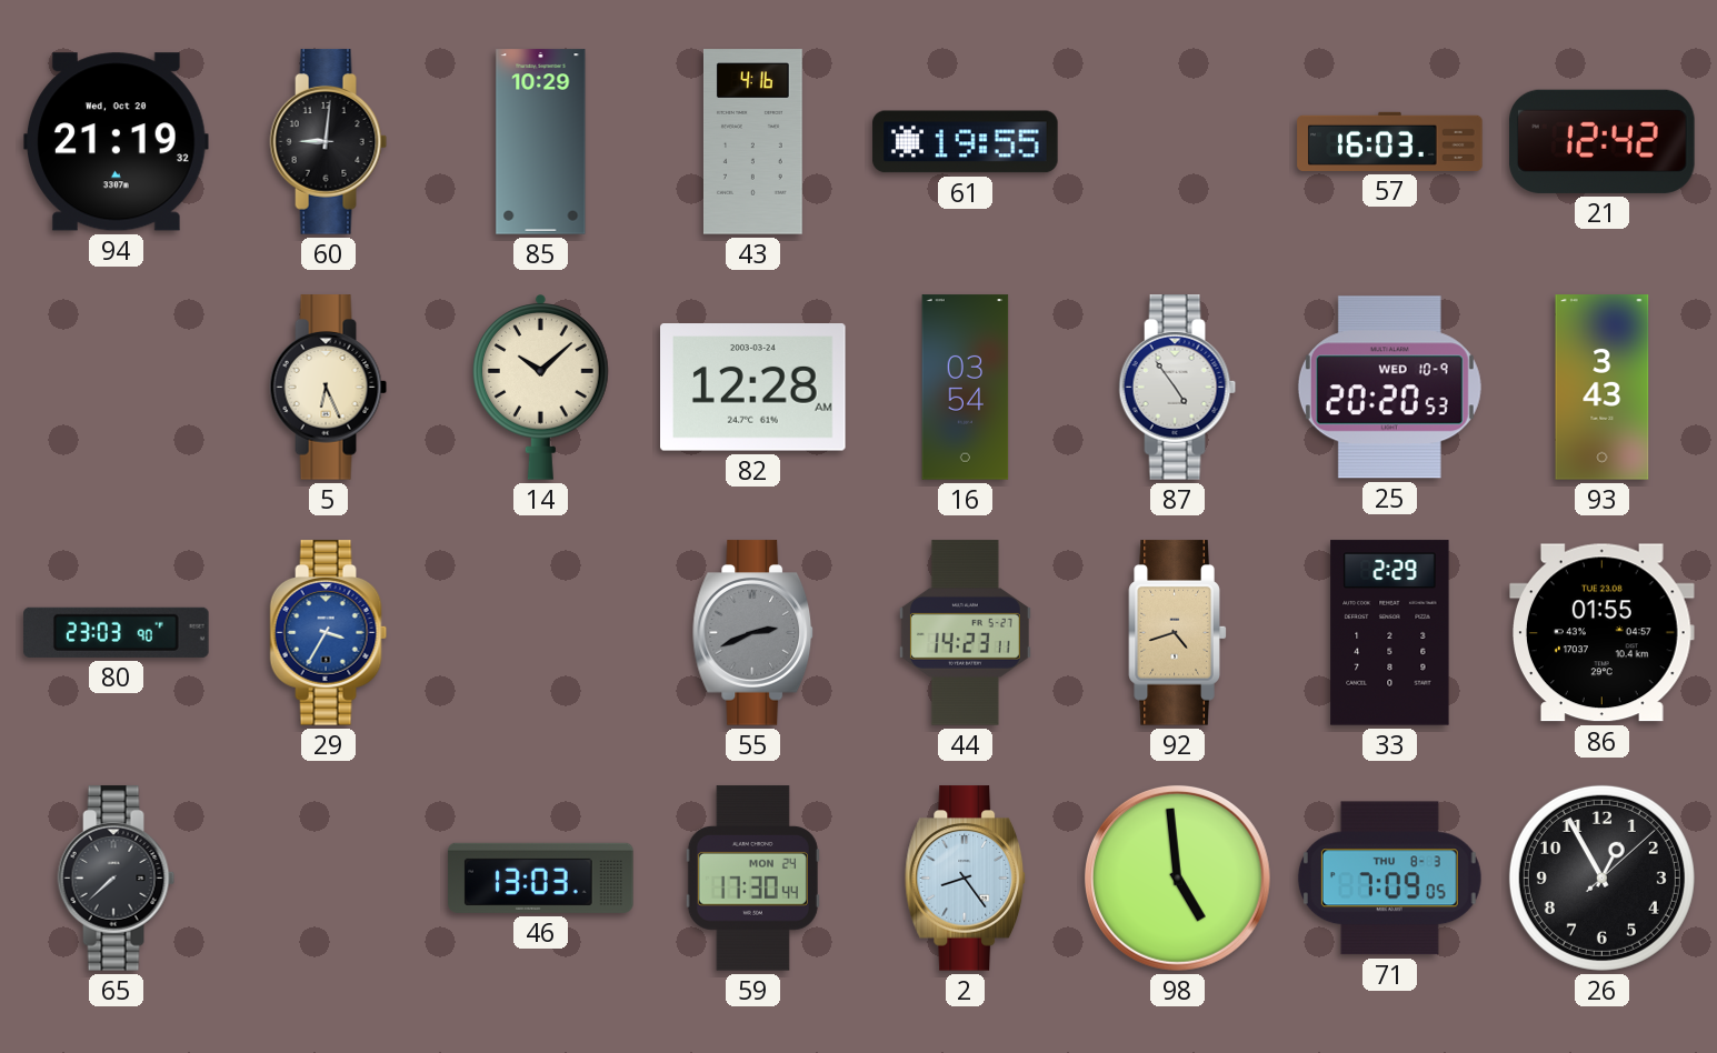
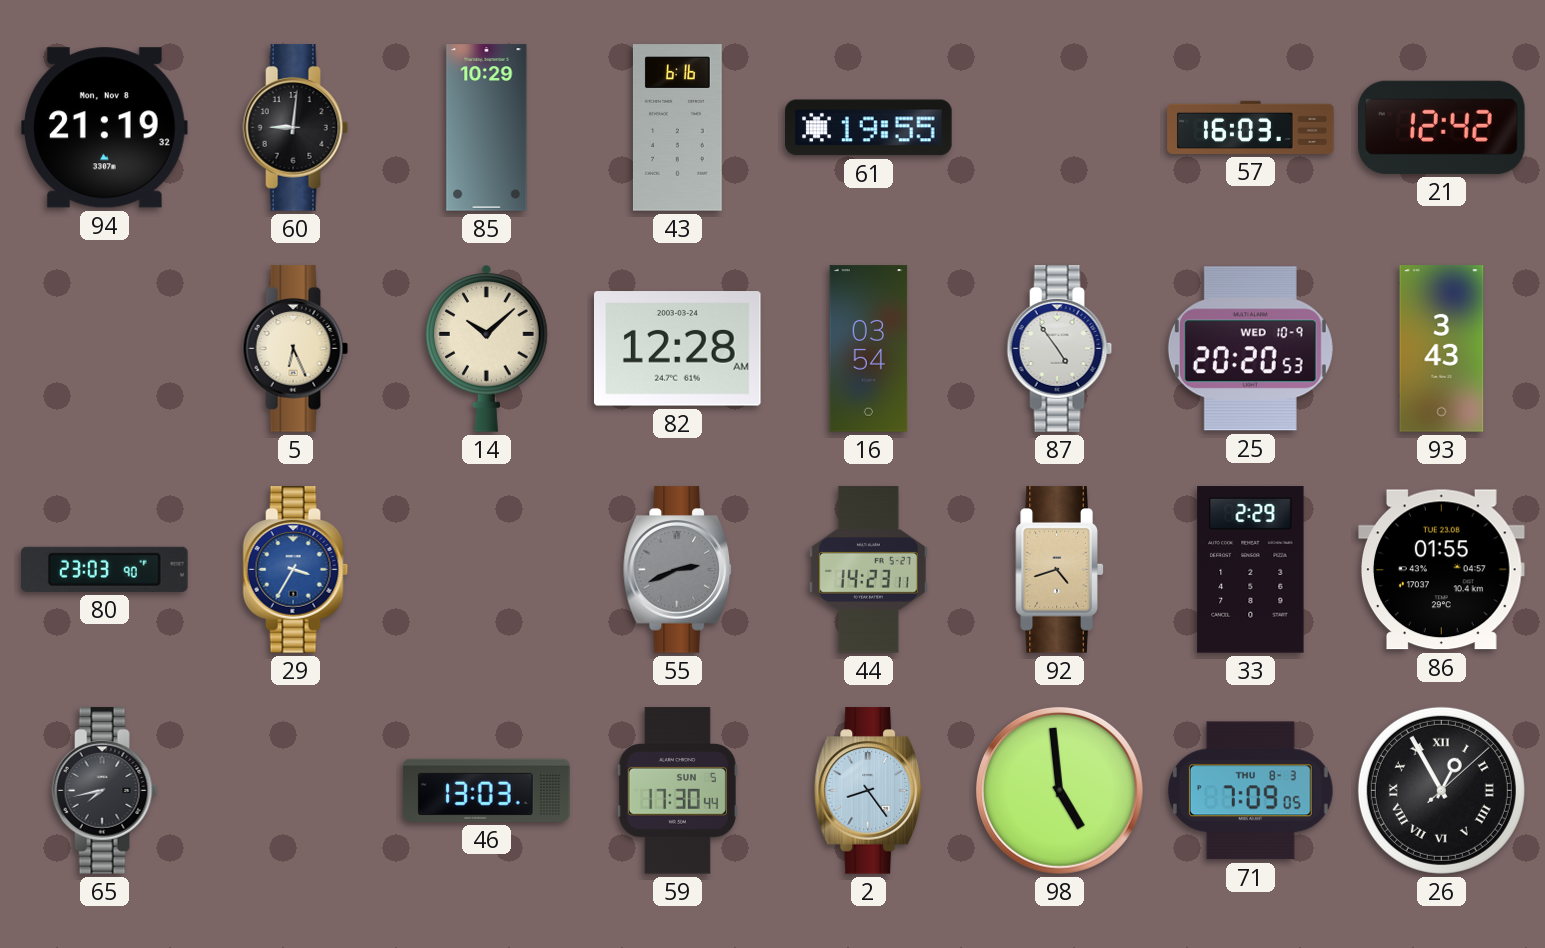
94 date: Wed, Oct 20 -> Mon, Nov 8
43: 4:16 -> 6:16
65: 7:38 -> 7:43
59 date: MON 24 -> SUN 5
26 numerals: Arabic -> Roman
